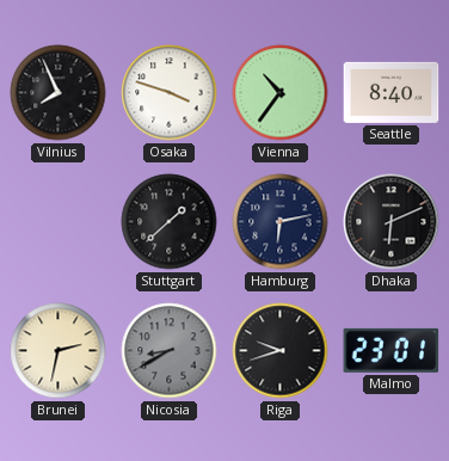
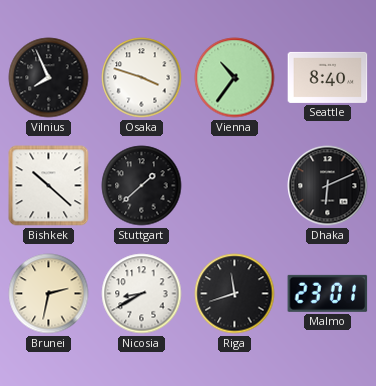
Bishkek: none -> 10:22
Hamburg: 6:13 -> none
Nicosia dial: grey -> white
Riga: 9:42 -> 11:42
